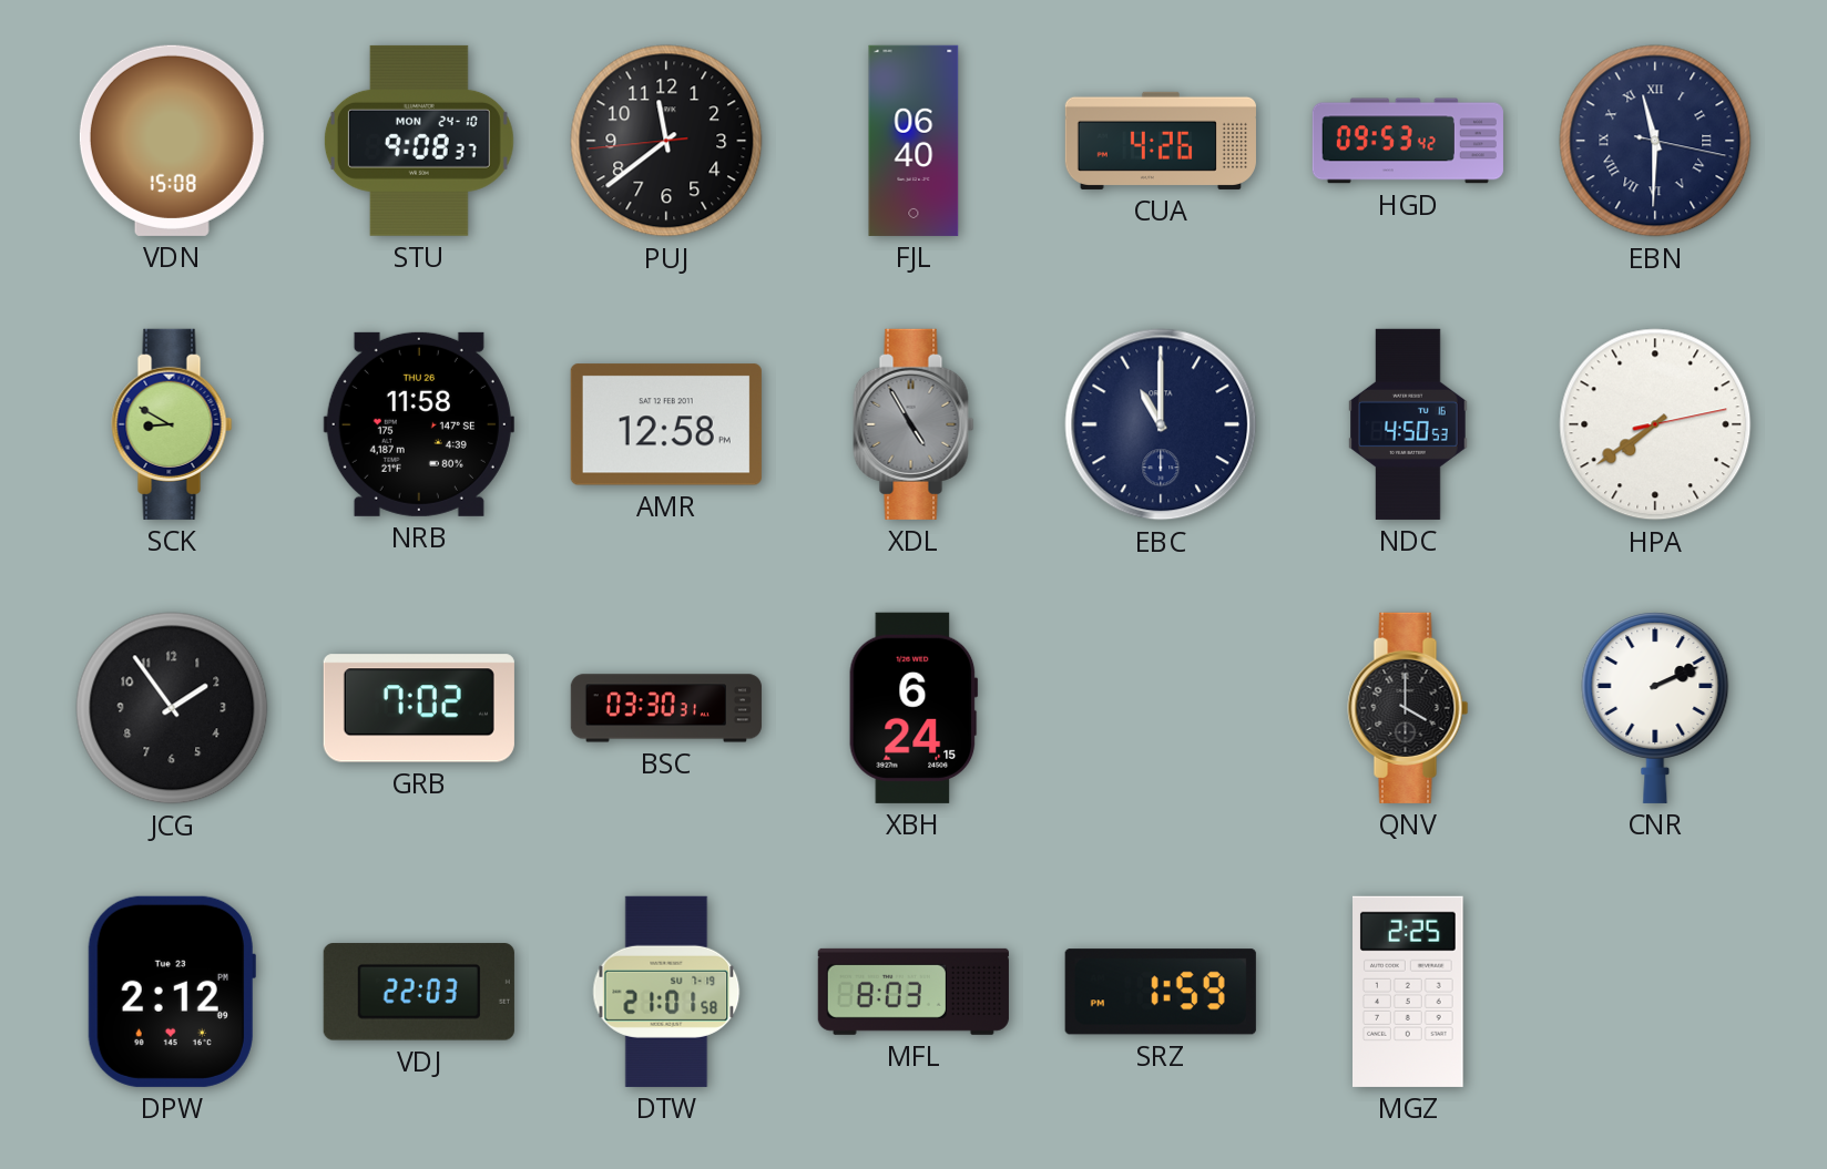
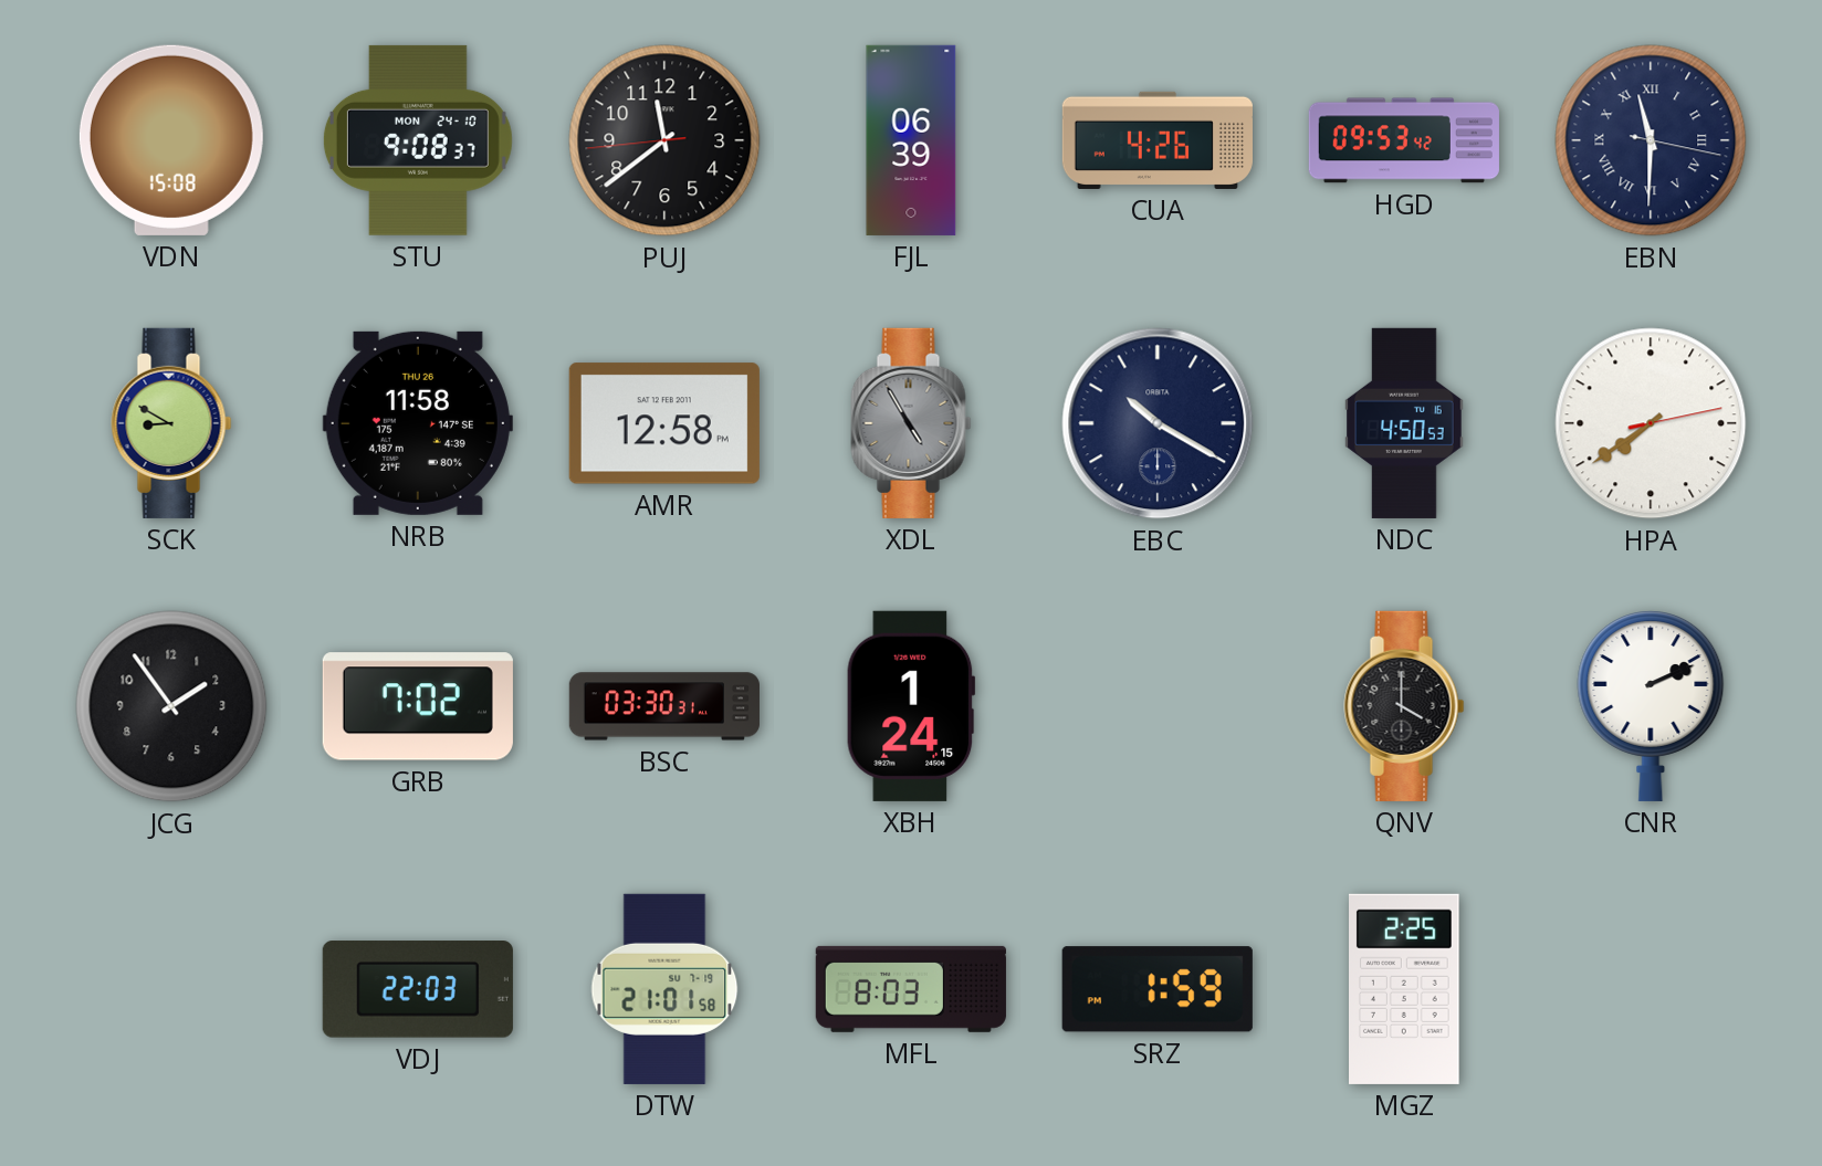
FJL: 06:40 -> 06:39
EBC: 11:00 -> 10:20
XBH: 6:24 -> 1:24
DPW: 2:12 -> none
